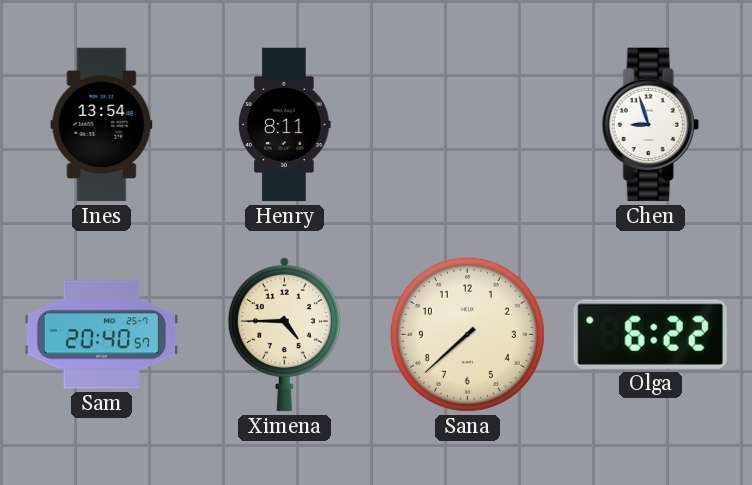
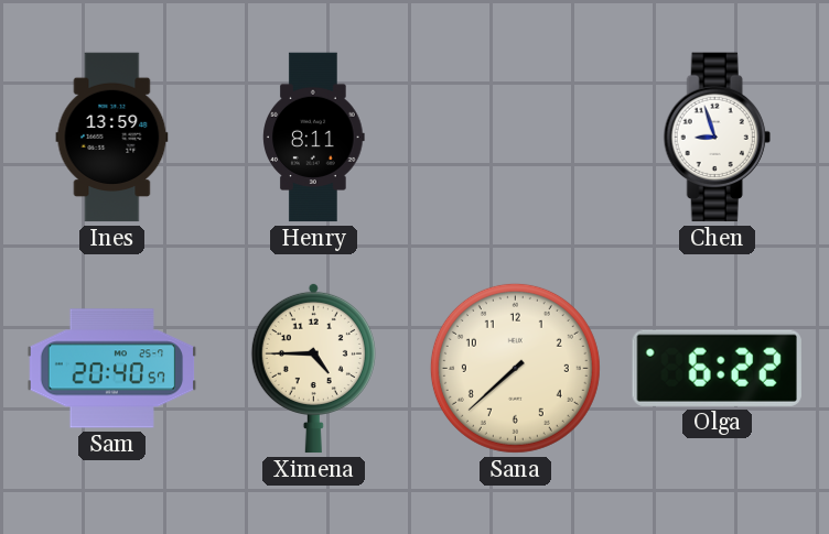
Ines: 13:54 -> 13:59
